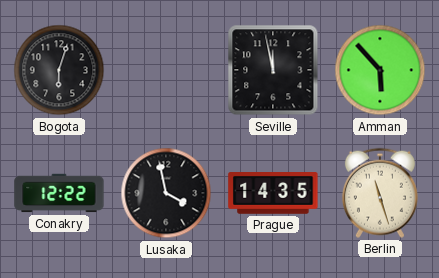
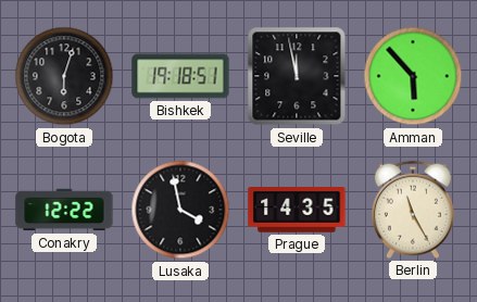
Bishkek: none -> 19:18
Berlin: 11:27 -> 11:25
